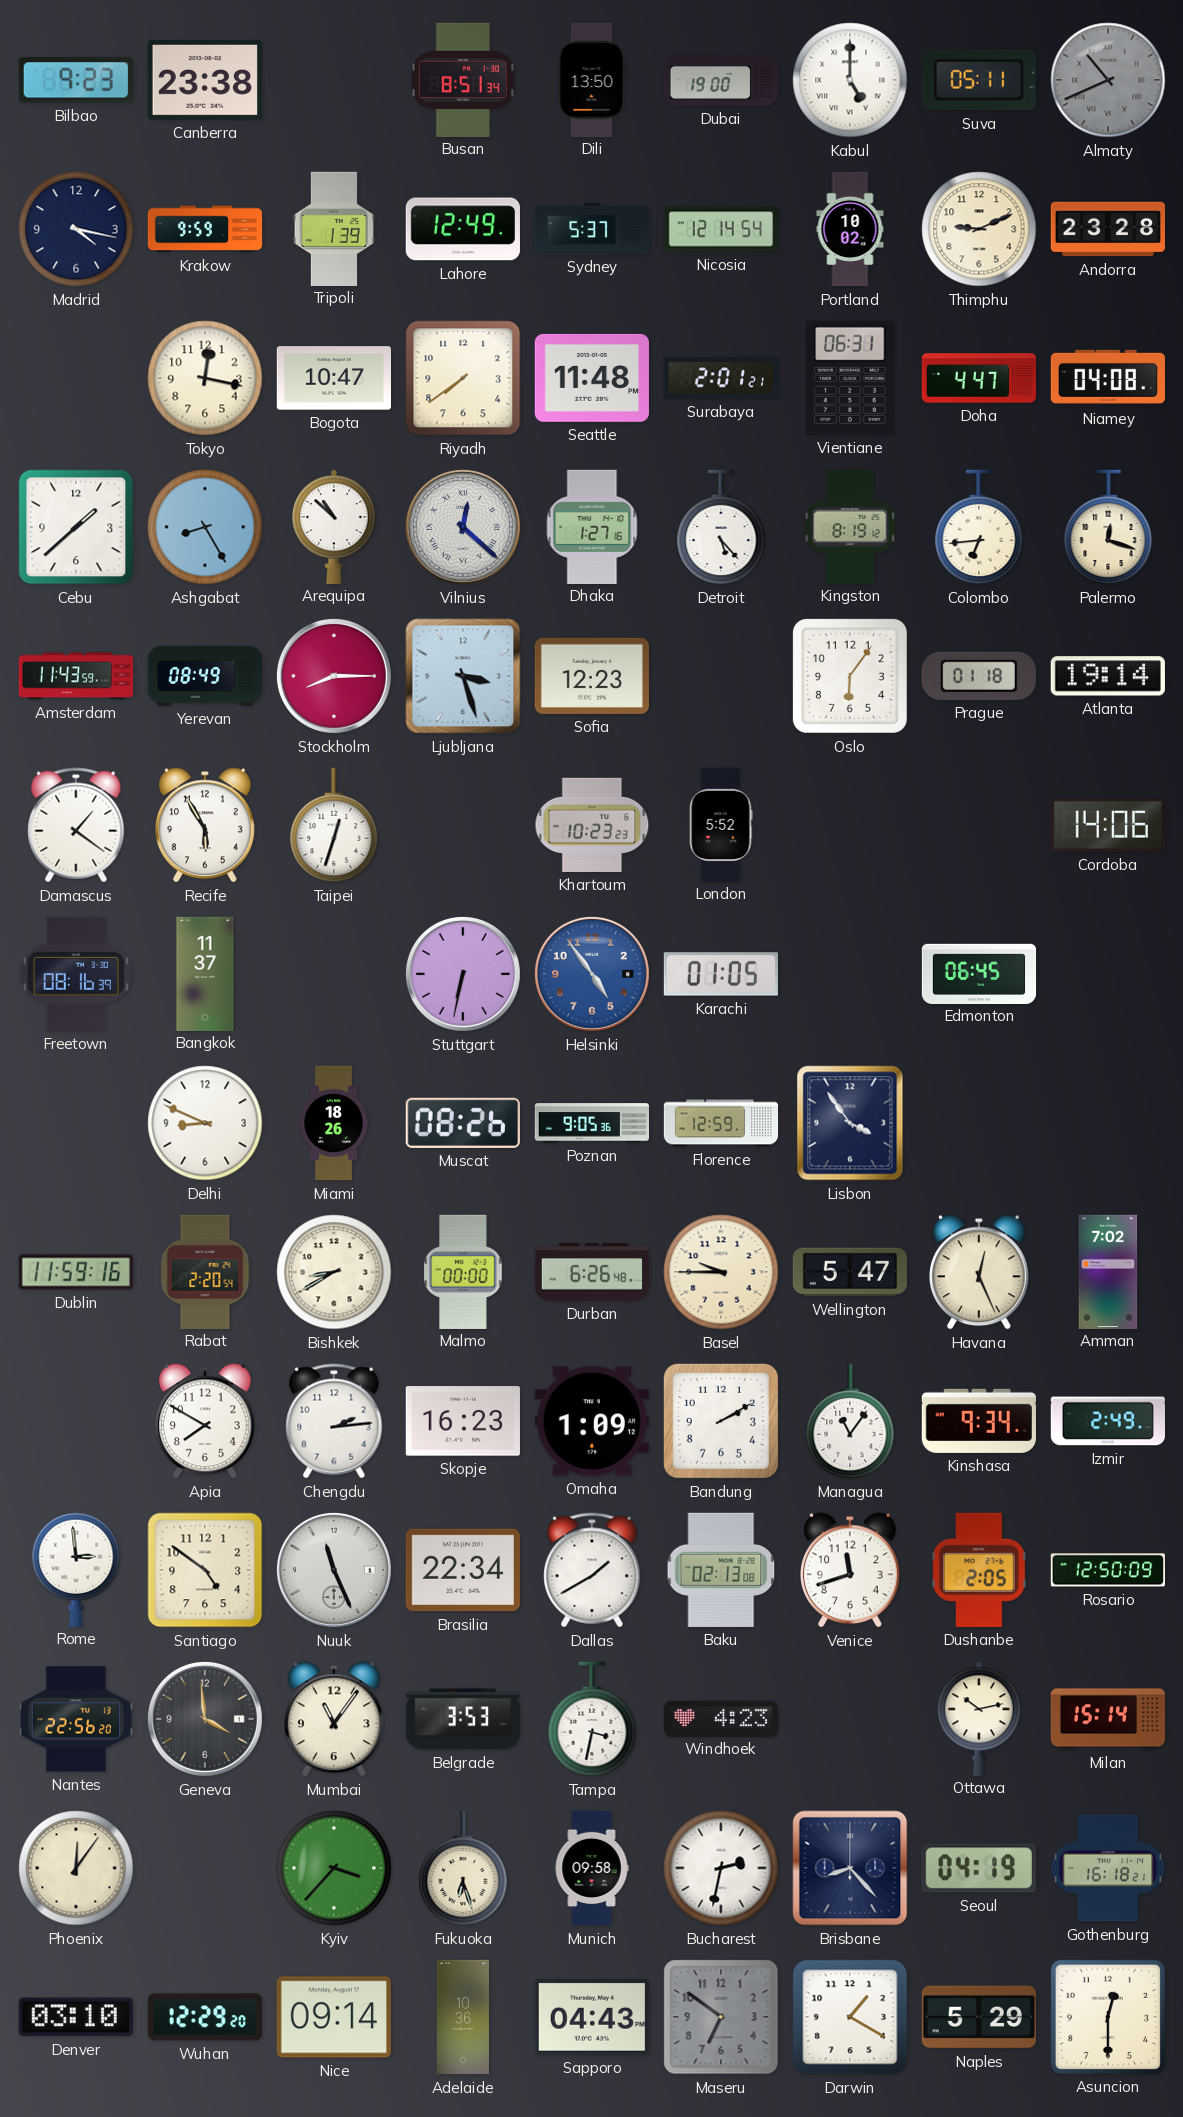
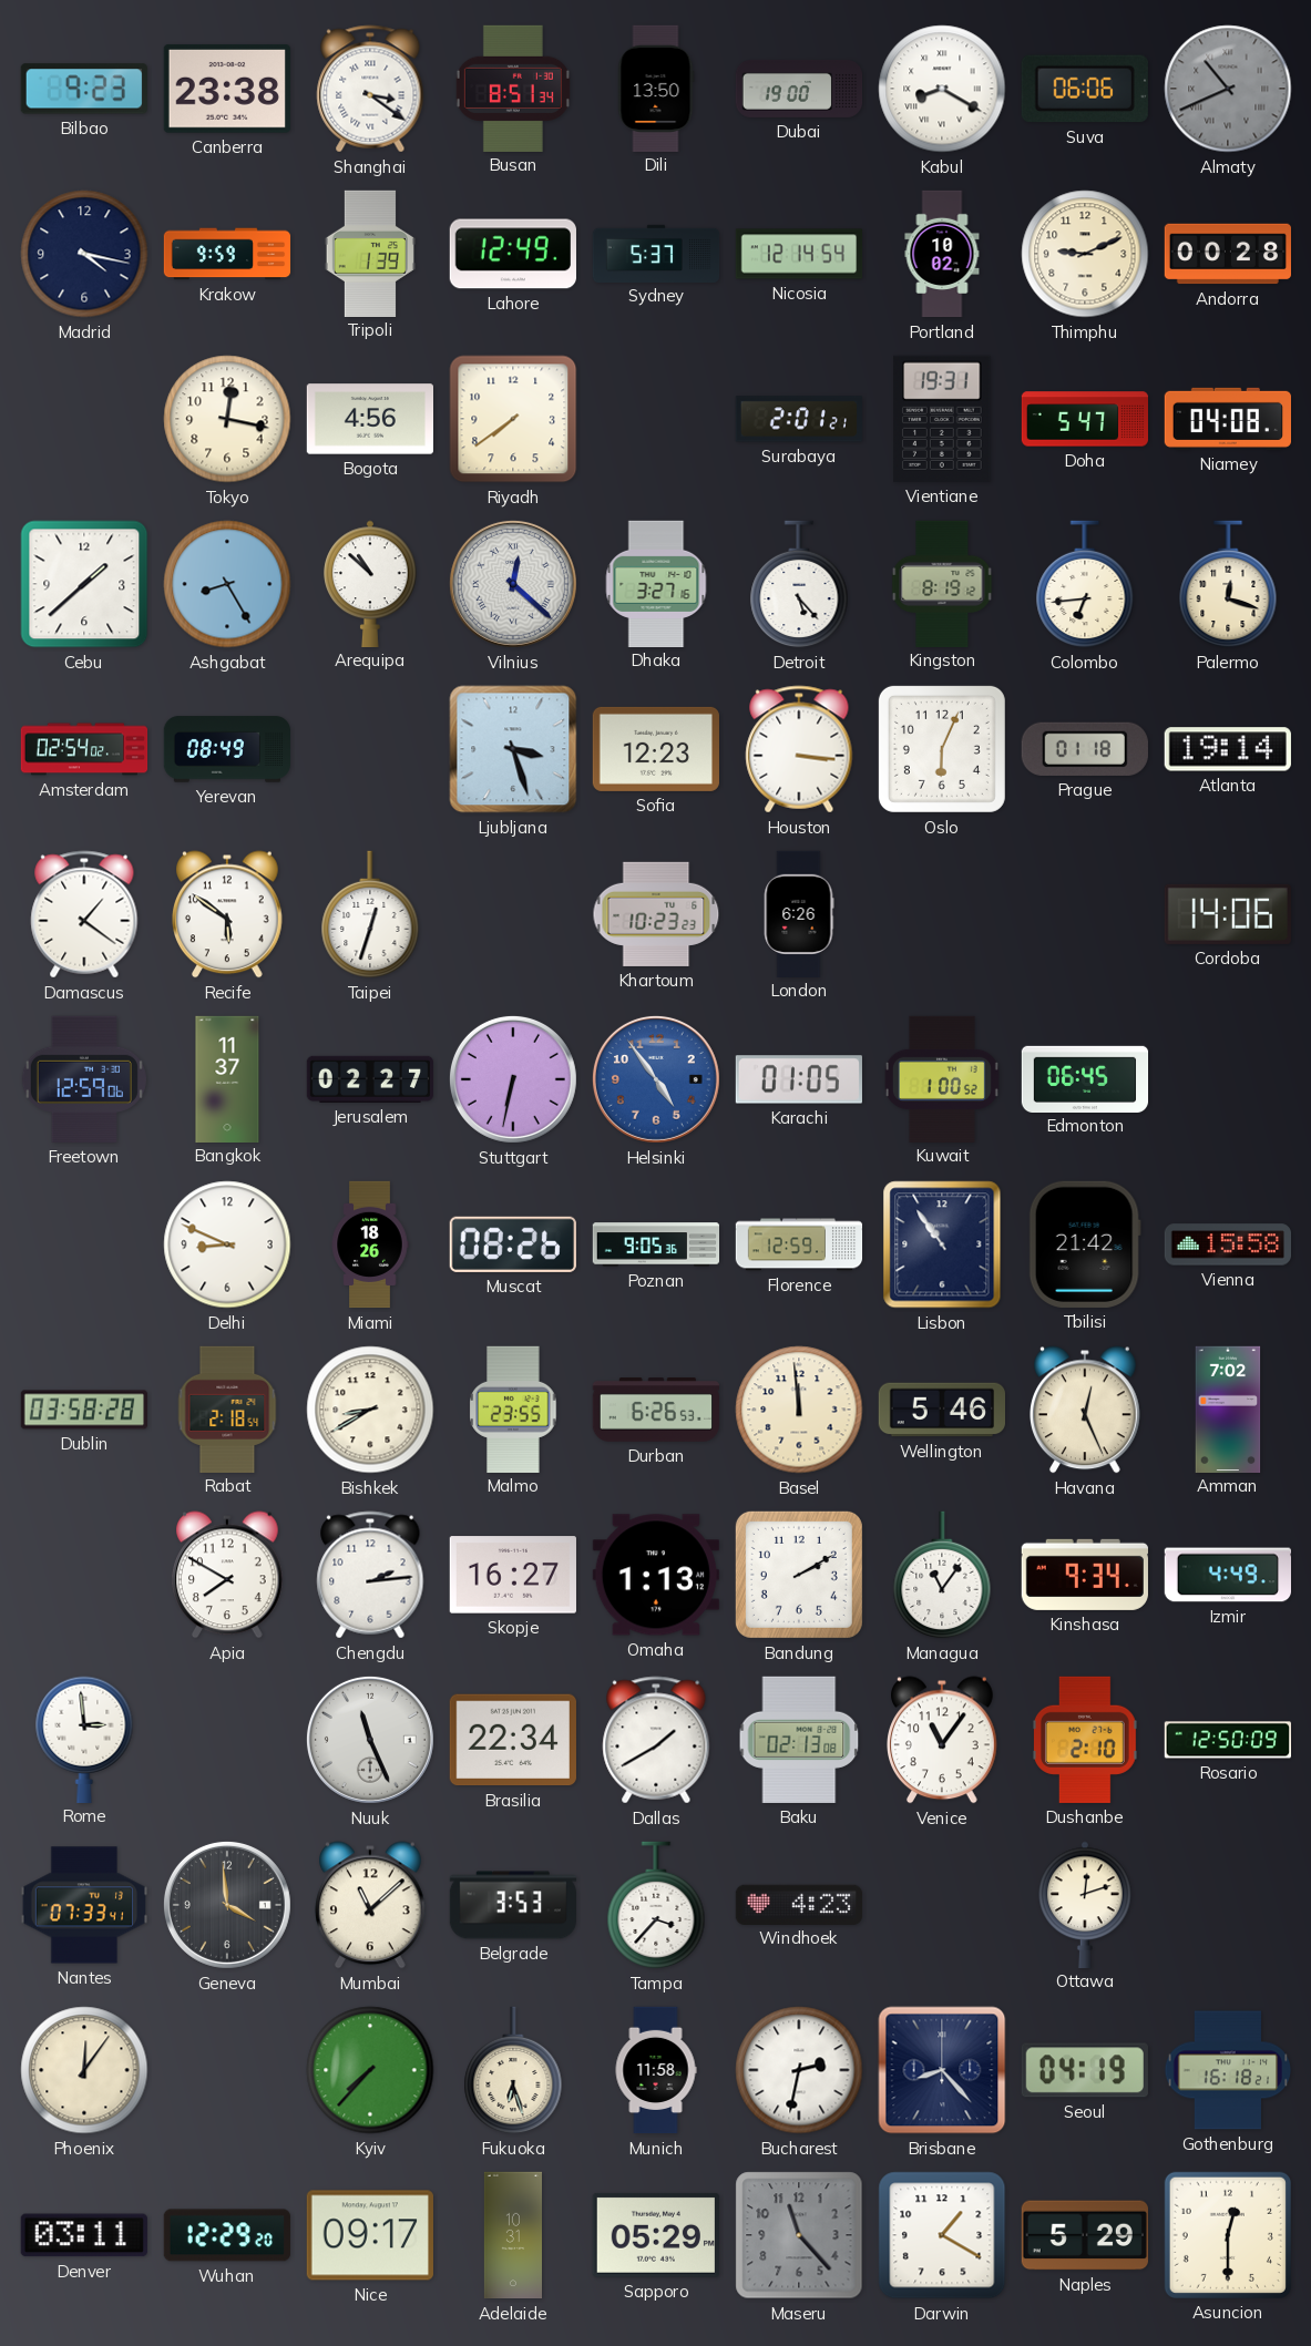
Shanghai: none -> 3:21
Kabul: 5:00 -> 8:20
Suva: 05:11 -> 06:06
Andorra: 23:28 -> 00:28
Bogota: 10:47 -> 4:56
Seattle: 11:48 -> none
Vientiane: 06:31 -> 19:31
Doha: 4:47 -> 5:47
Dhaka: 1:27 -> 3:27
Amsterdam: 11:43 -> 02:54
Stockholm: 8:15 -> none
Houston: none -> 3:16
Oslo: 6:06 -> 6:04
Recife: 5:55 -> 5:51
London: 5:52 -> 6:26
Freetown: 08:16 -> 12:59
Jerusalem: none -> 02:27
Kuwait: none -> 1:00
Lisbon: 3:54 -> 10:54
Tbilisi: none -> 21:42
Vienna: none -> 15:58
Dublin: 11:59 -> 03:58
Rabat: 2:20 -> 2:18
Malmo: 00:00 -> 23:55
Durban: 6:26:48 -> 6:26:53
Basel: 9:45 -> 11:59
Wellington: 5:47 -> 5:46
Skopje: 16:23 -> 16:27
Omaha: 1:09 -> 1:13
Izmir: 2:49 -> 4:49
Santiago: 4:51 -> none
Venice: 11:42 -> 11:06
Dushanbe: 2:05 -> 2:10
Nantes: 22:56 -> 07:33
Mumbai: 11:06 -> 11:08
Tampa: 3:32 -> 3:37
Ottawa: 10:13 -> 12:12
Milan: 15:14 -> none
Kyiv: 3:37 -> 7:37
Munich: 09:58 -> 11:58
Denver: 03:10 -> 03:11
Nice: 09:14 -> 09:17
Adelaide: 10:36 -> 10:31
Sapporo: 04:43 -> 05:29
Maseru: 6:51 -> 11:23
